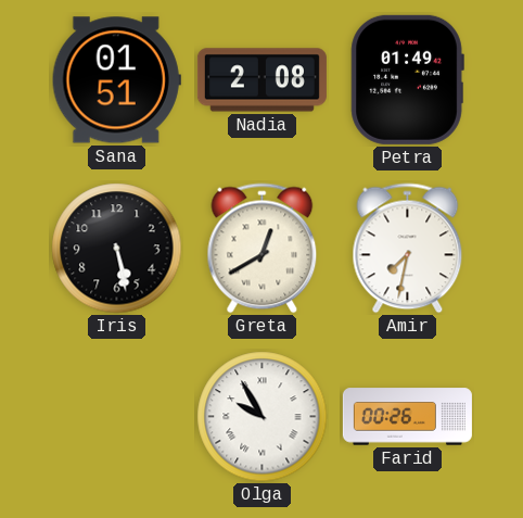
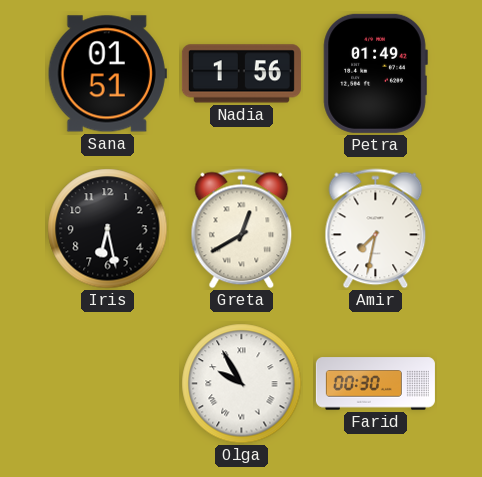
Nadia: 2:08 -> 1:56
Iris: 5:28 -> 6:28
Farid: 00:26 -> 00:30
